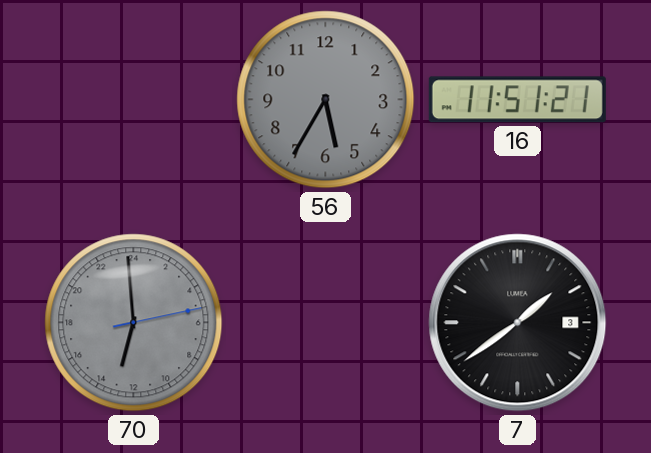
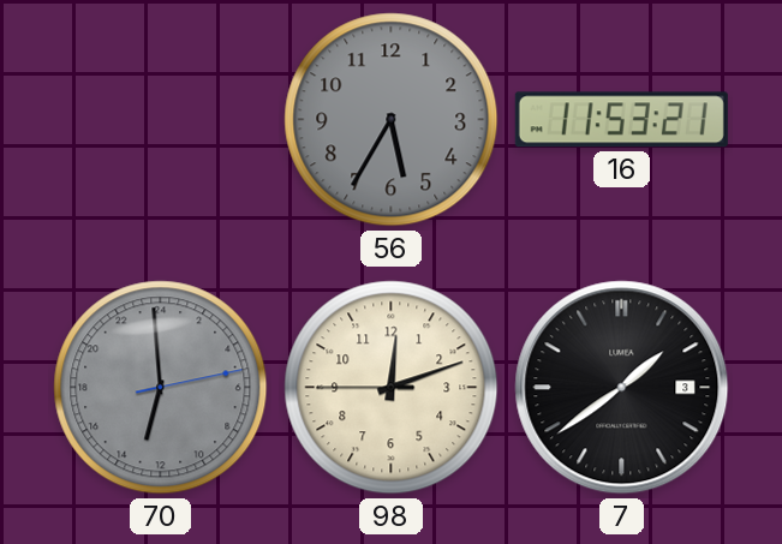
16: 11:51 -> 11:53
98: none -> 12:11
